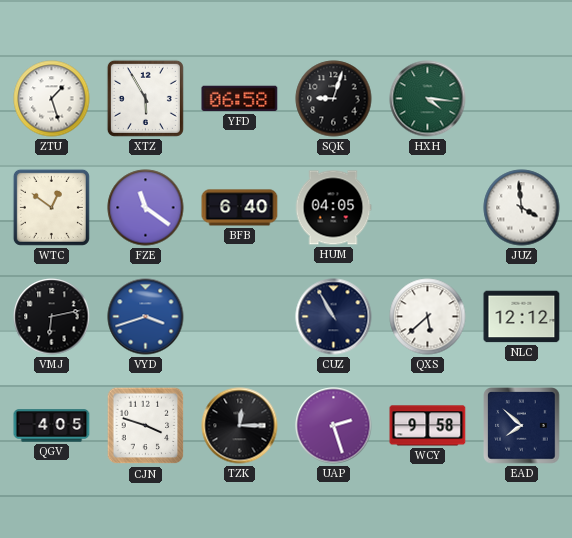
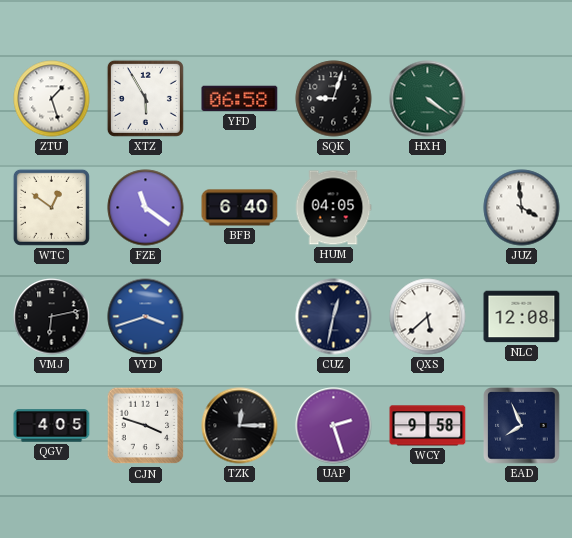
HXH: 4:16 -> 4:21
CUZ: 10:55 -> 12:32
NLC: 12:12 -> 12:08
EAD: 7:52 -> 7:56
